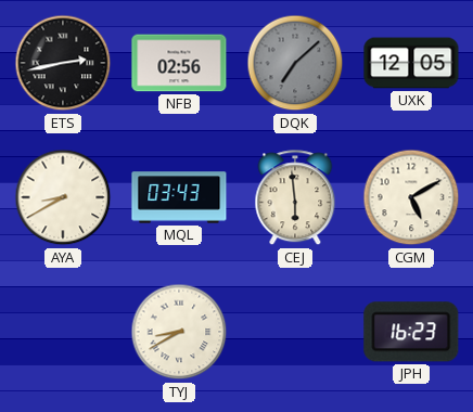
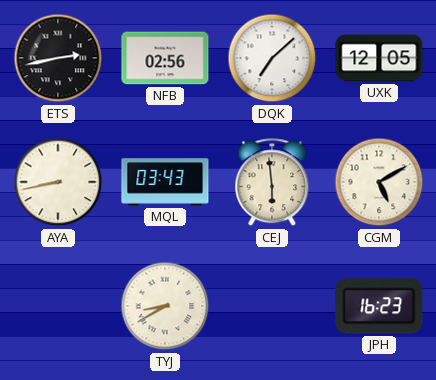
DQK dial: grey -> white
AYA: 8:40 -> 8:43
